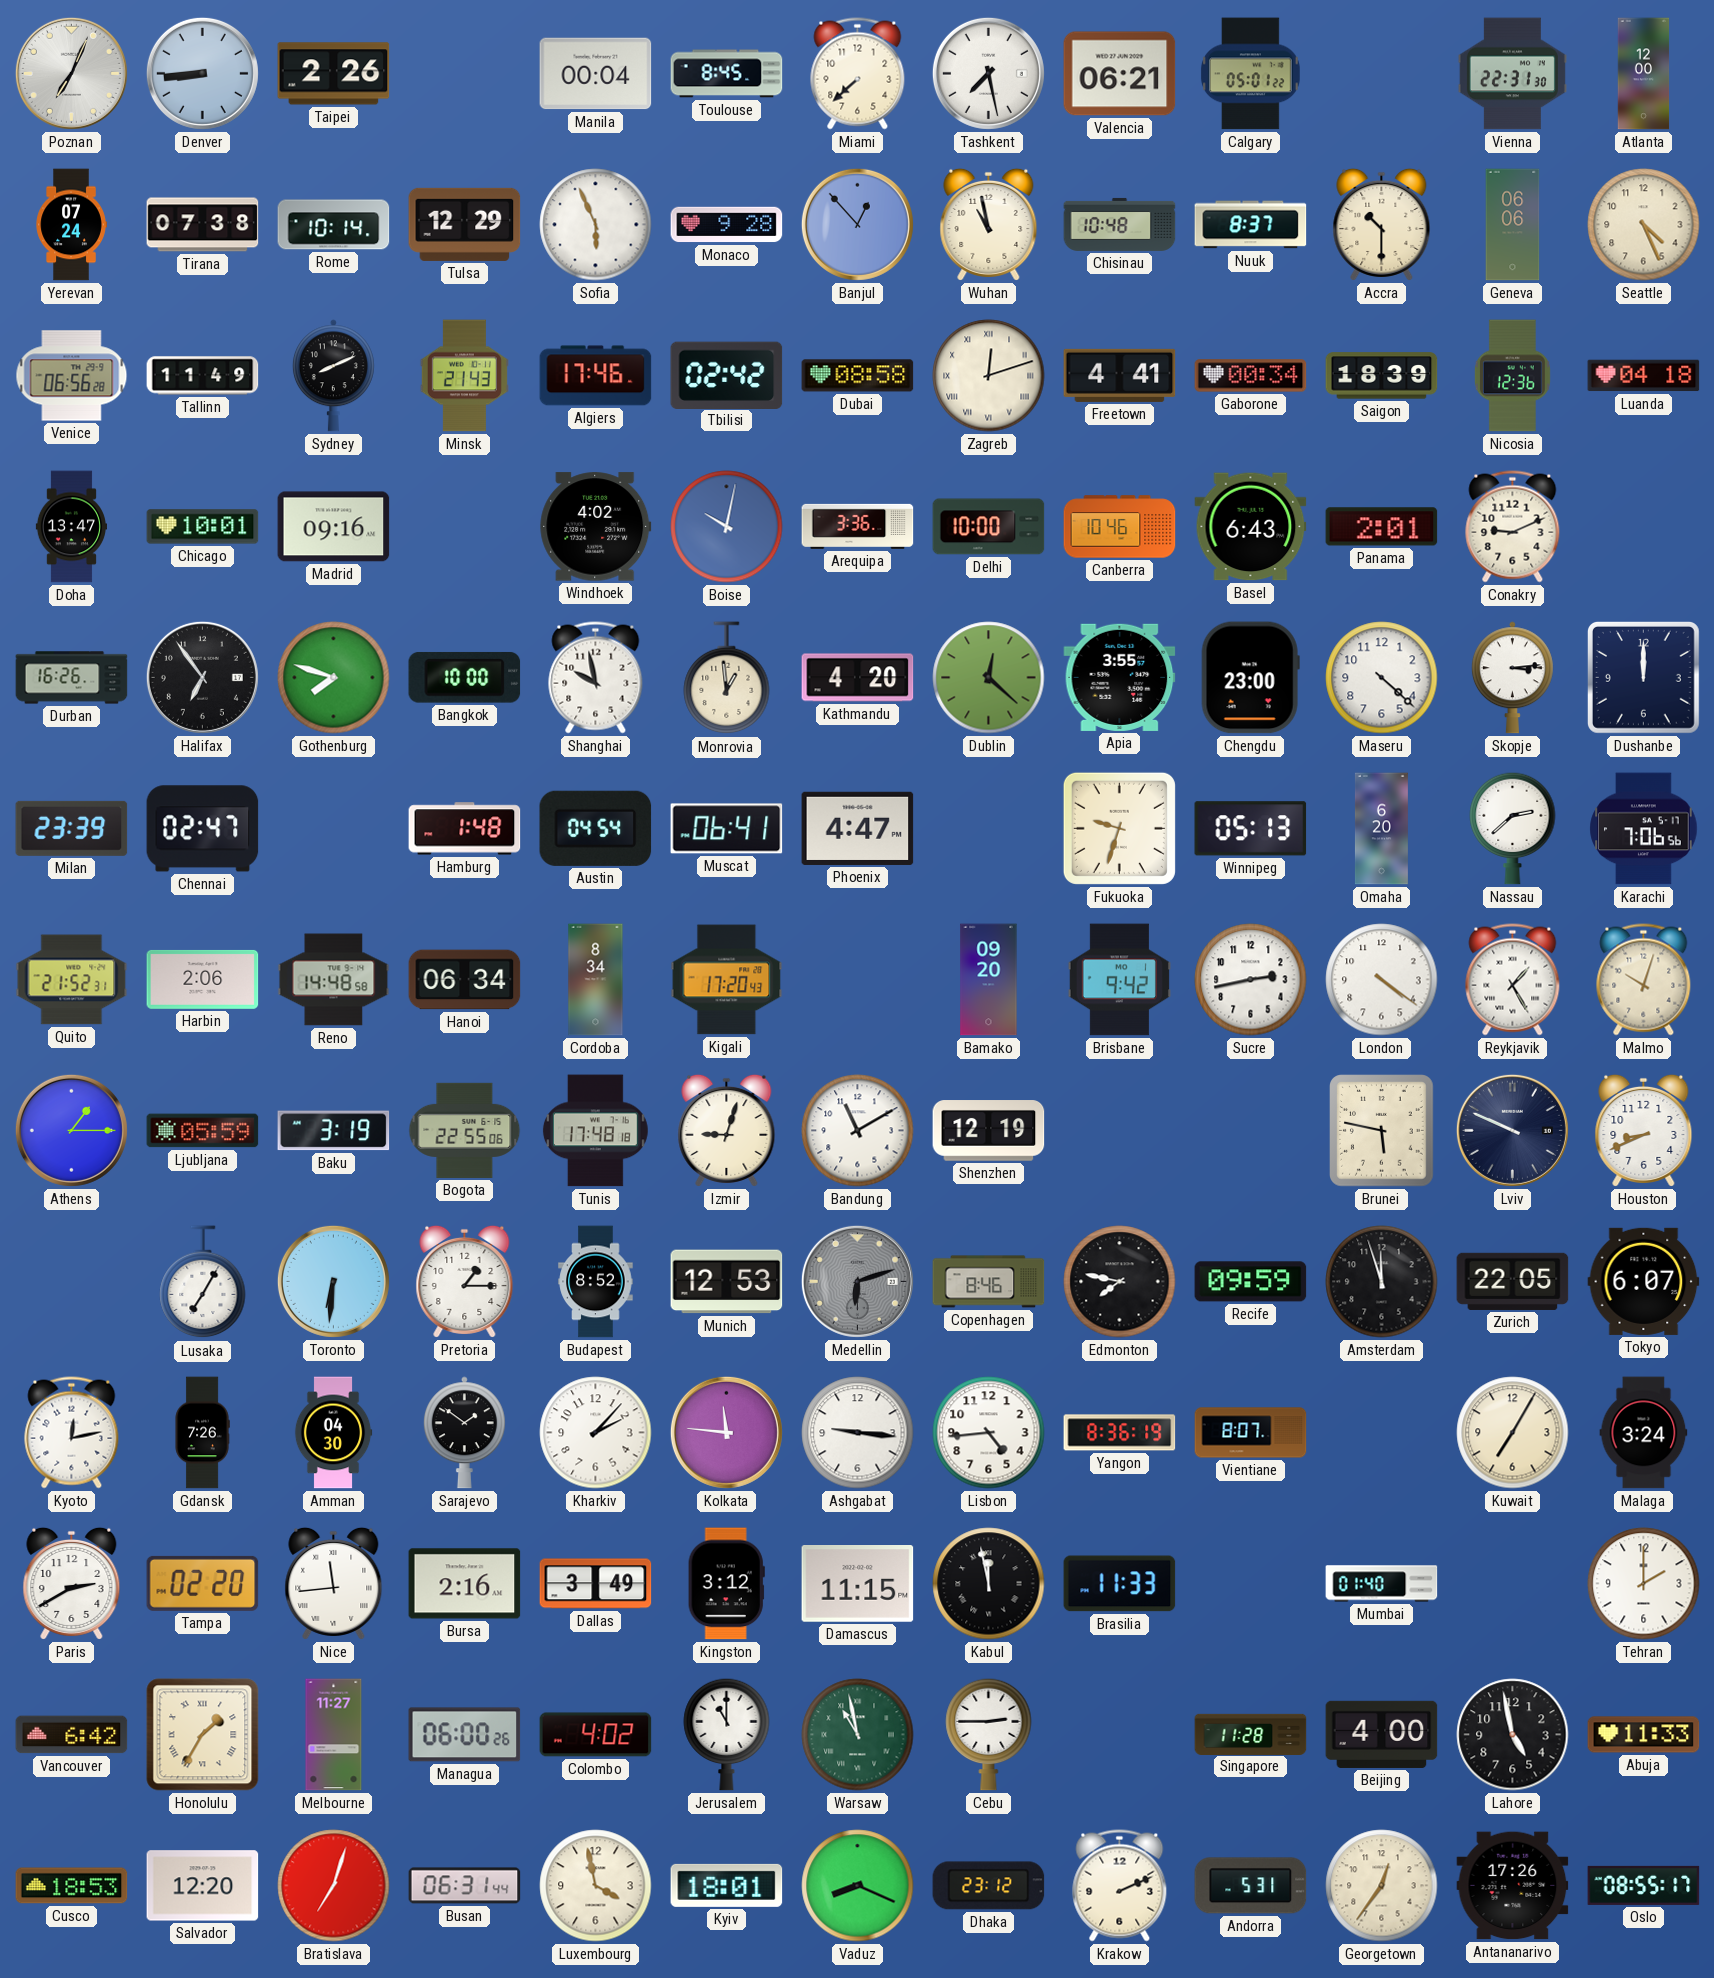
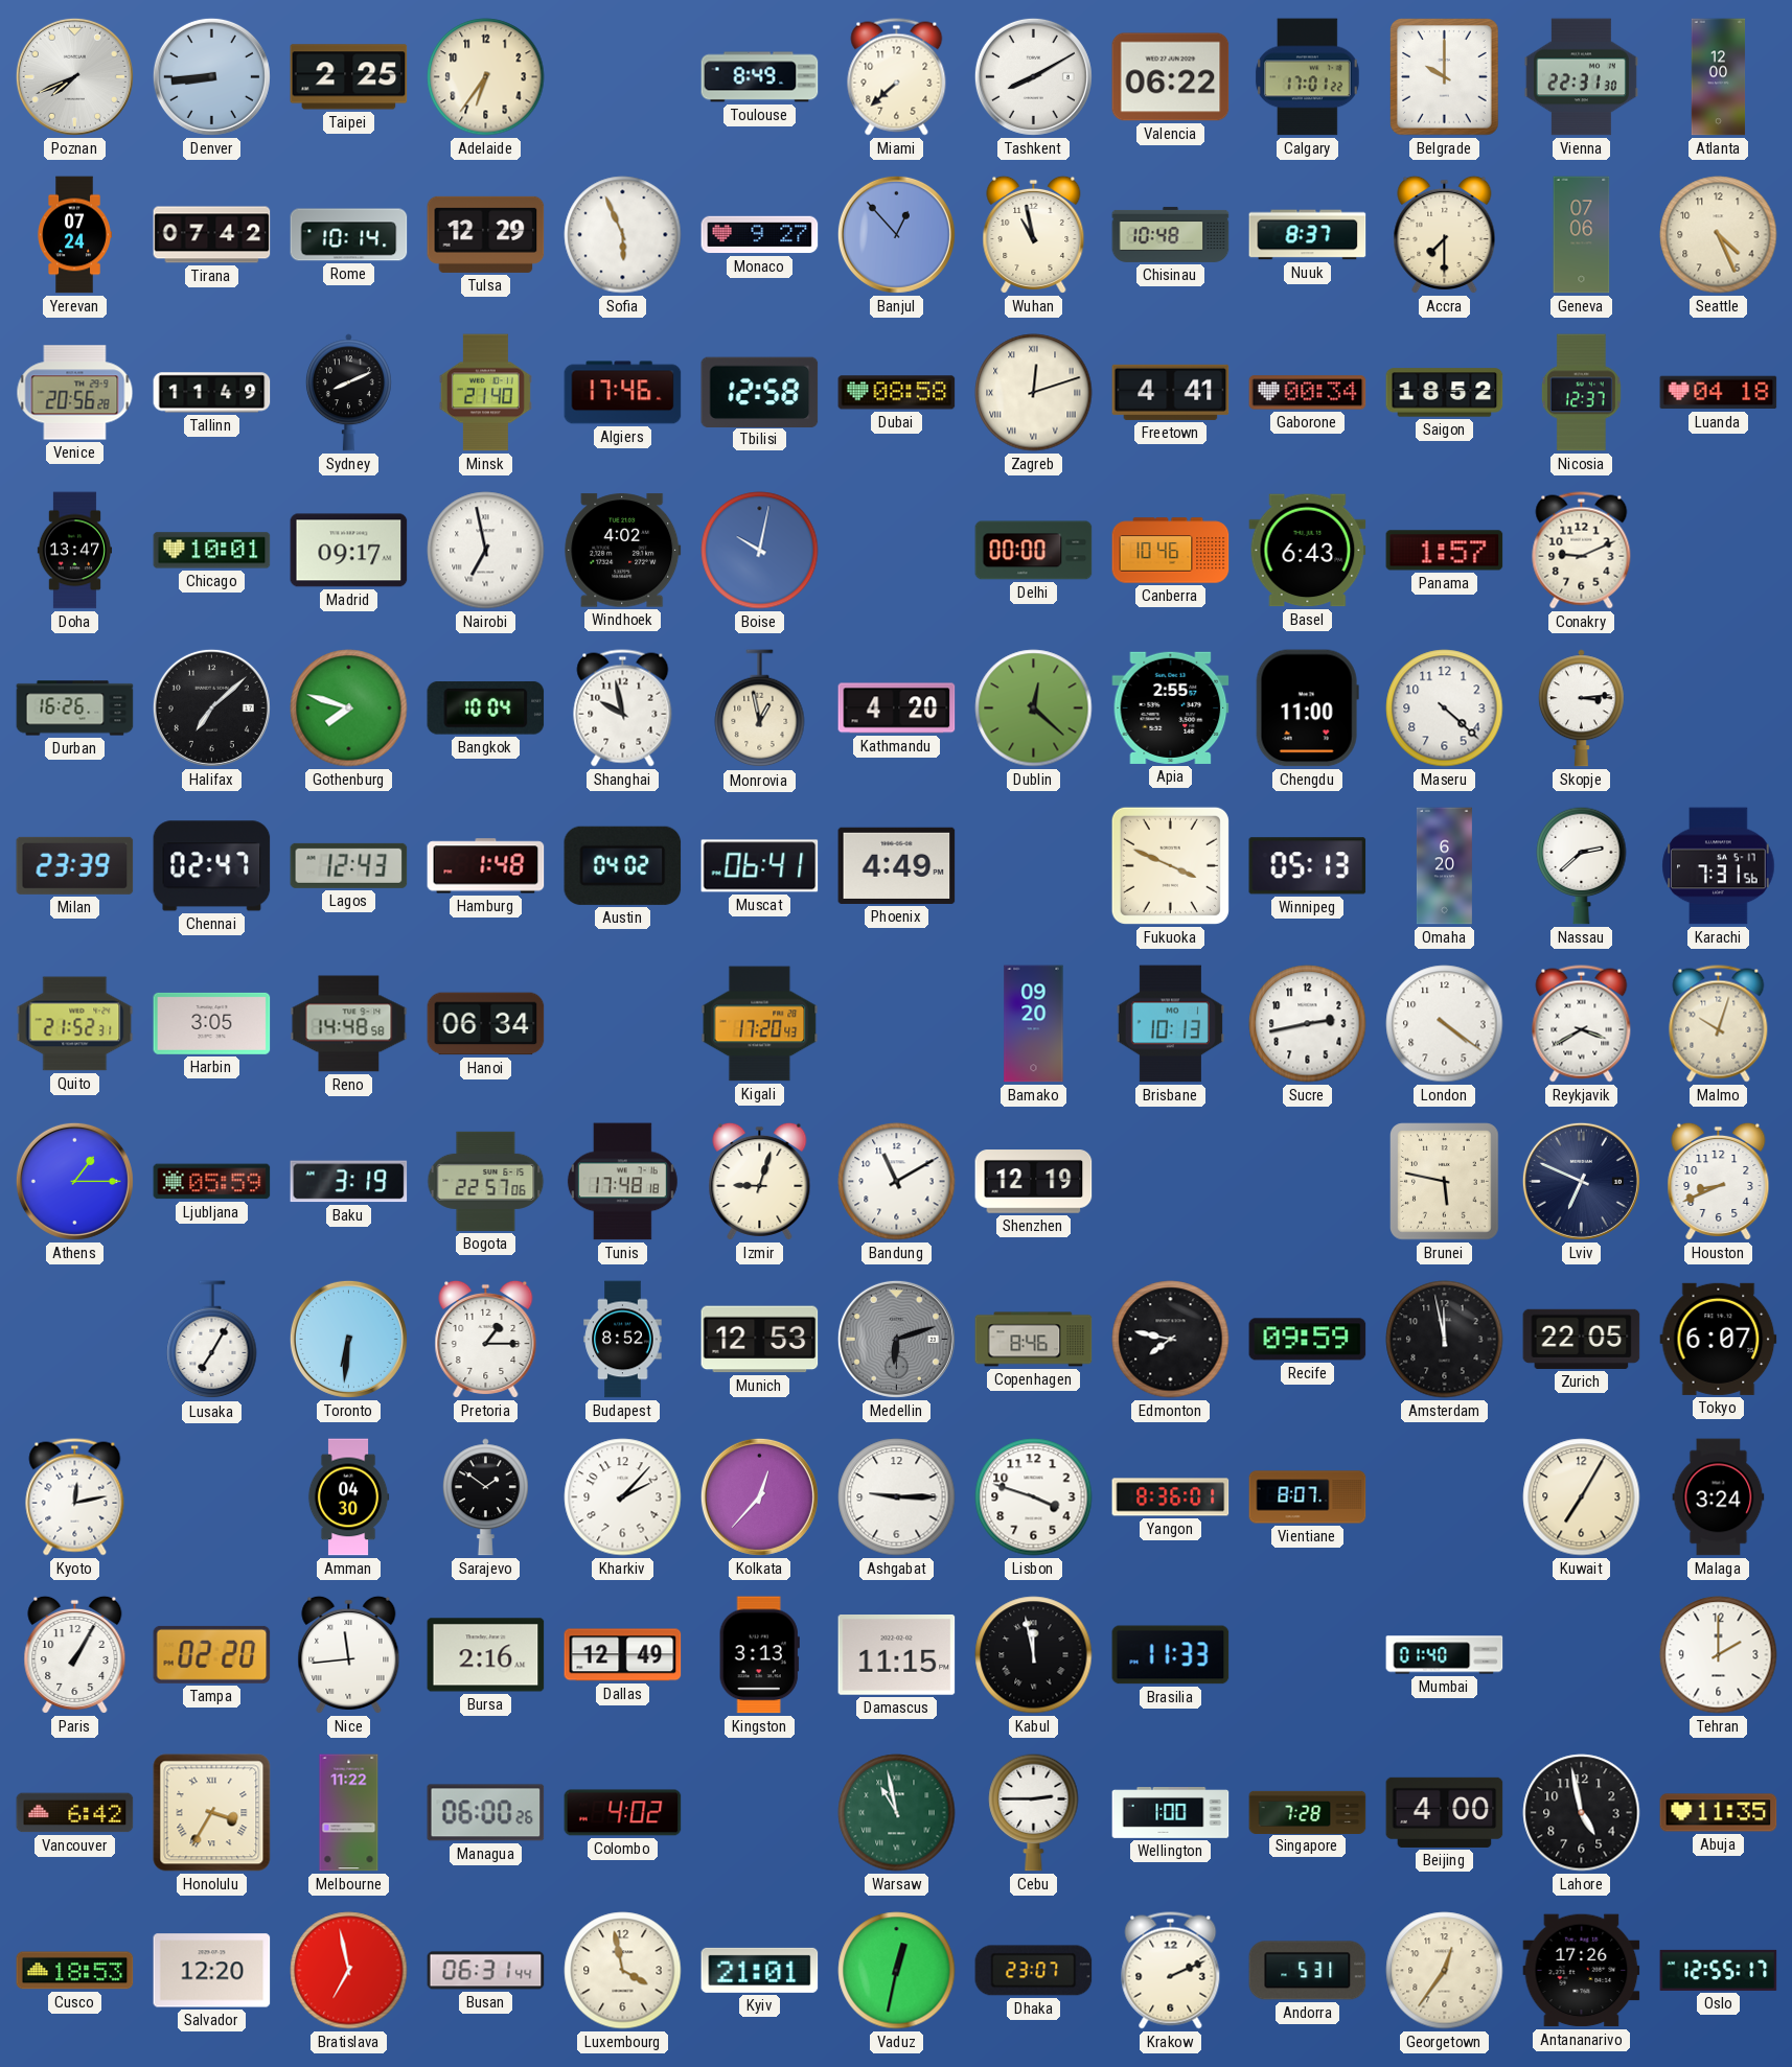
Poznan: 7:04 -> 7:41
Taipei: 2:26 -> 2:25
Adelaide: none -> 6:36
Manila: 00:04 -> none
Toulouse: 8:45 -> 8:49
Tashkent: 7:28 -> 8:10
Valencia: 06:21 -> 06:22
Calgary: 05:01 -> 17:01
Belgrade: none -> 10:00
Tirana: 07:38 -> 07:42
Monaco: 9:28 -> 9:27
Accra: 10:30 -> 7:30
Geneva: 06:06 -> 07:06
Venice: 06:56 -> 20:56
Minsk: 21:43 -> 21:40
Tbilisi: 02:42 -> 12:58
Saigon: 18:39 -> 18:52
Nicosia: 12:36 -> 12:37
Madrid: 09:16 -> 09:17
Nairobi: none -> 6:58
Arequipa: 3:36 -> none
Delhi: 10:00 -> 00:00
Panama: 2:01 -> 1:57
Halifax: 6:54 -> 7:08
Bangkok: 10:00 -> 10:04
Monrovia: 12:59 -> 12:58
Apia: 3:55 -> 2:55
Chengdu: 23:00 -> 11:00
Dushanbe: 12:00 -> none
Lagos: none -> 12:43
Austin: 04:54 -> 04:02
Phoenix: 4:47 -> 4:49
Fukuoka: 9:33 -> 3:49
Karachi: 7:06 -> 7:31
Harbin: 2:06 -> 3:05
Cordoba: 8:34 -> none
Brisbane: 9:42 -> 10:13
Reykjavik: 1:25 -> 3:40
Bogota: 22:55 -> 22:57
Lviv: 9:49 -> 6:49
Amsterdam: 11:57 -> 11:58
Gdansk: 7:26 -> none
Kolkata: 11:46 -> 12:37
Ashgabat: 9:16 -> 9:15
Lisbon: 4:44 -> 3:48
Yangon: 8:36:19 -> 8:36:01
Paris: 2:40 -> 1:05
Dallas: 3:49 -> 12:49
Kingston: 3:12 -> 3:13
Honolulu: 1:35 -> 3:35
Melbourne: 11:27 -> 11:22
Jerusalem: 11:00 -> none
Wellington: none -> 1:00
Singapore: 11:28 -> 7:28
Abuja: 11:33 -> 11:35
Bratislava: 7:03 -> 6:58
Kyiv: 18:01 -> 21:01
Vaduz: 8:19 -> 12:32
Dhaka: 23:12 -> 23:07
Oslo: 08:55 -> 12:55
